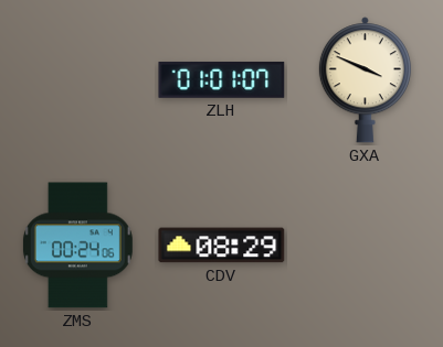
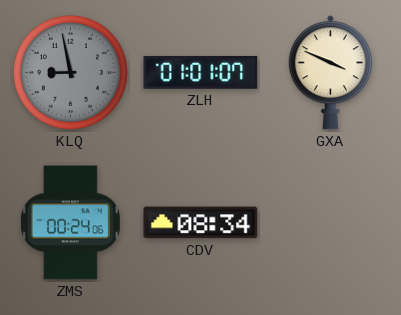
KLQ: none -> 8:58
CDV: 08:29 -> 08:34
